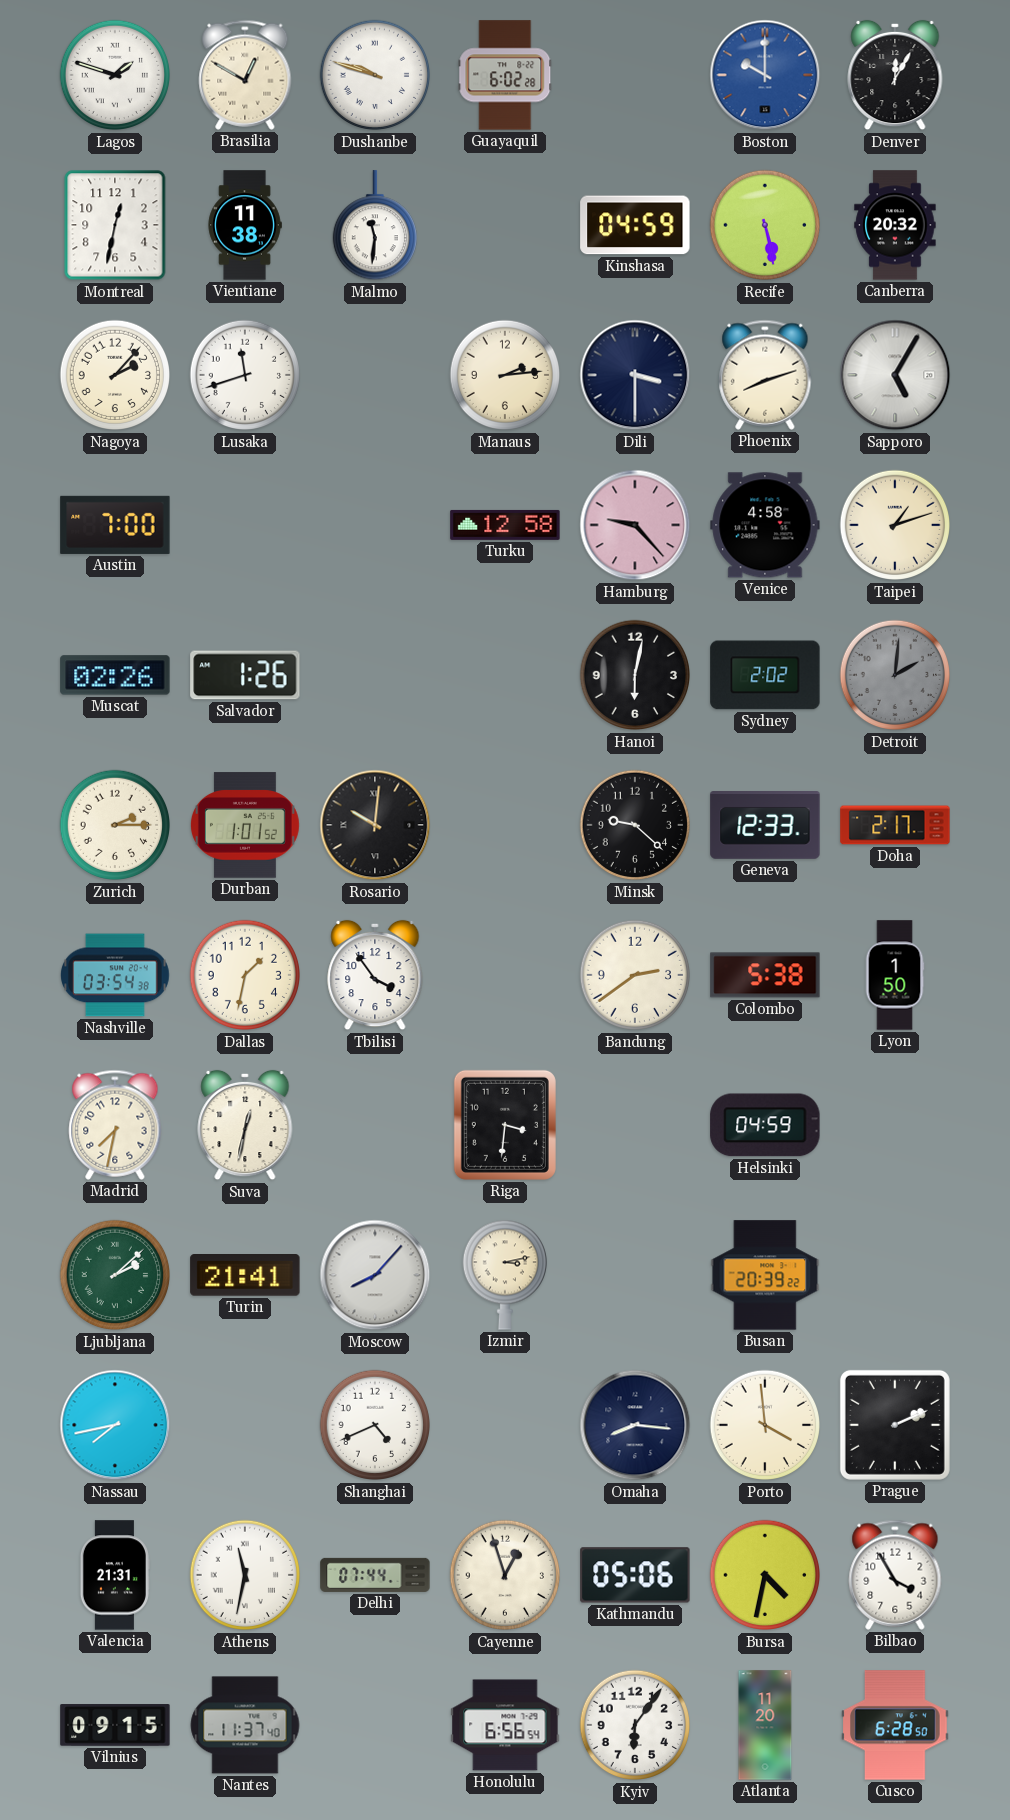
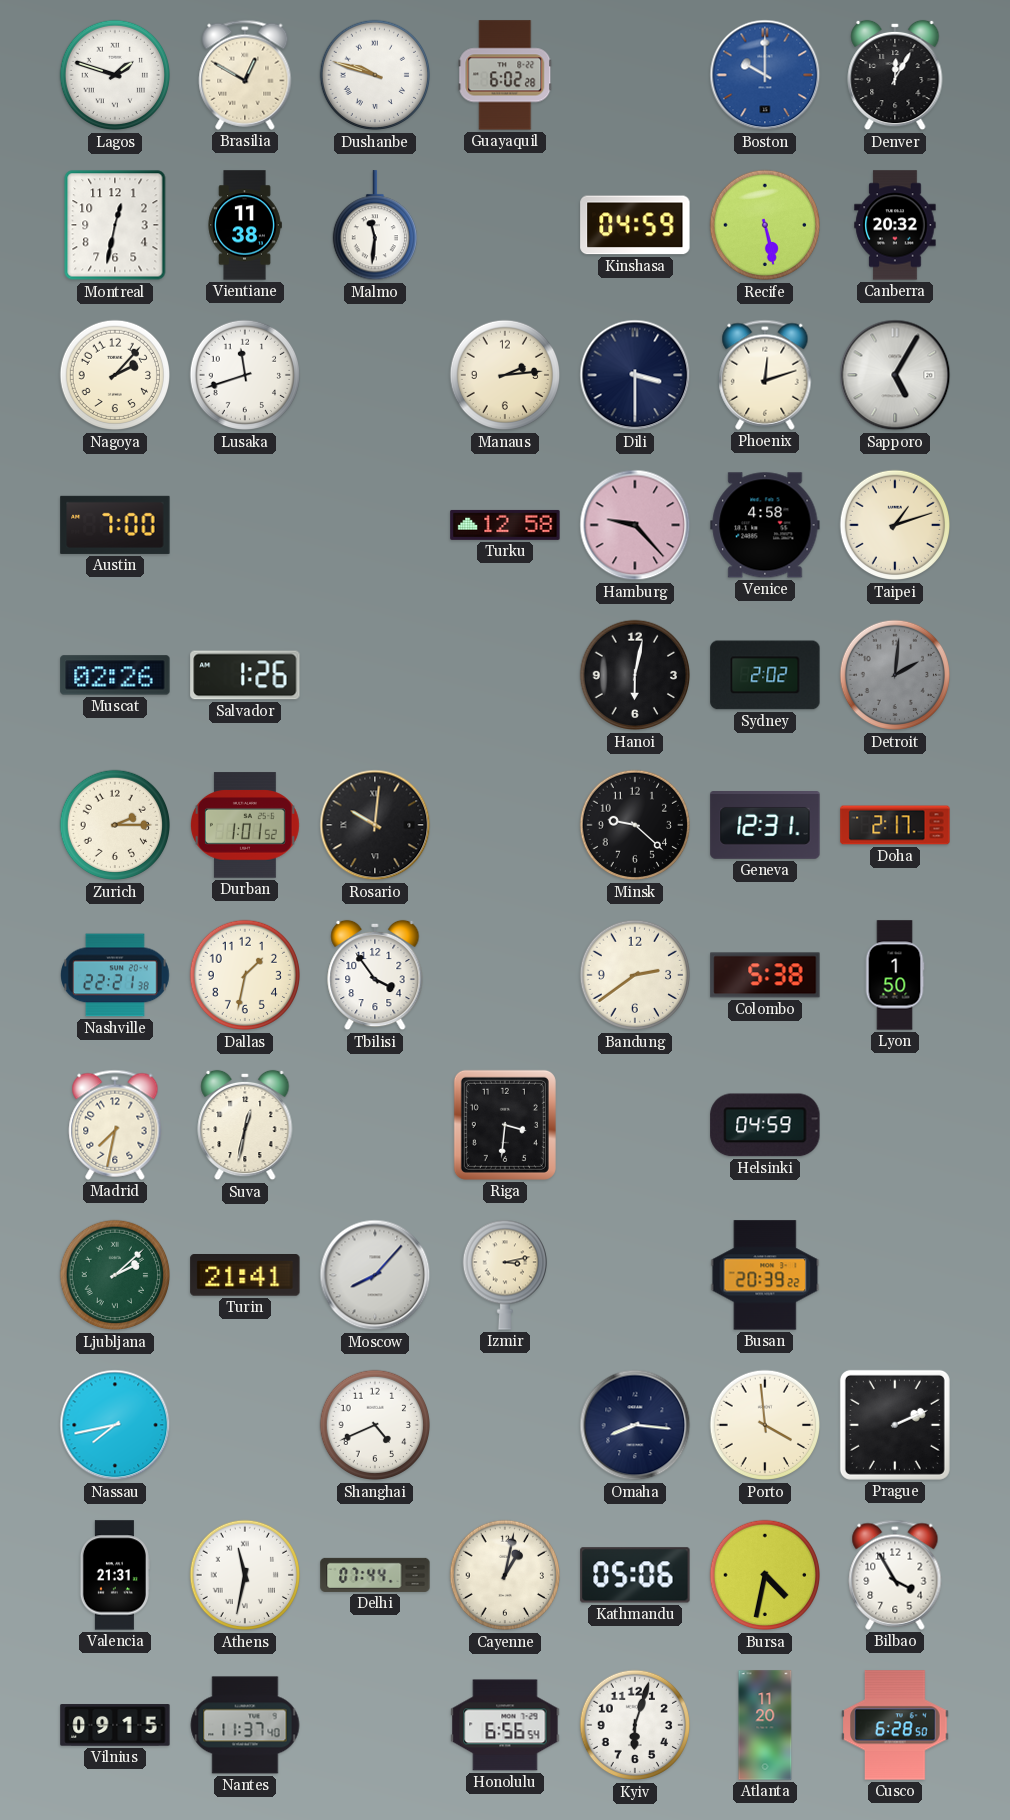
Phoenix: 8:12 -> 12:12
Geneva: 12:33 -> 12:31
Nashville: 03:54 -> 22:21
Cayenne: 12:57 -> 1:02
Kyiv: 6:06 -> 6:03
